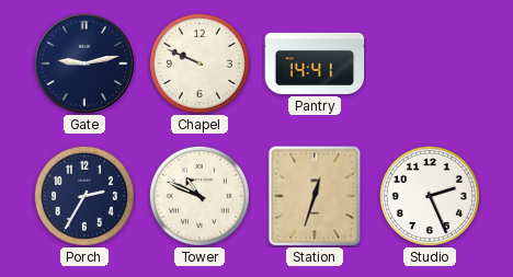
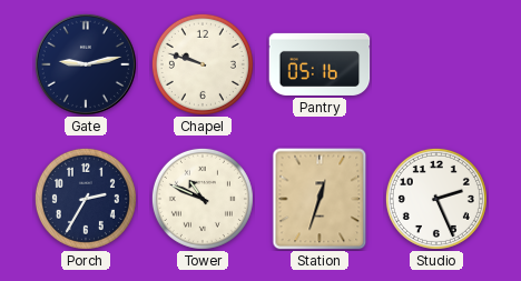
Chapel: 9:49 -> 9:48
Pantry: 14:41 -> 05:16
